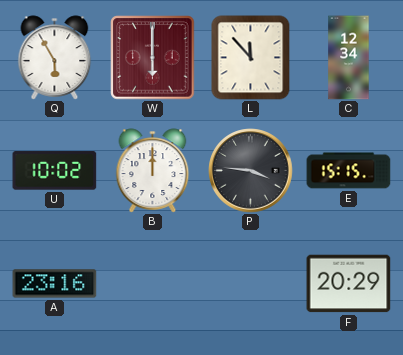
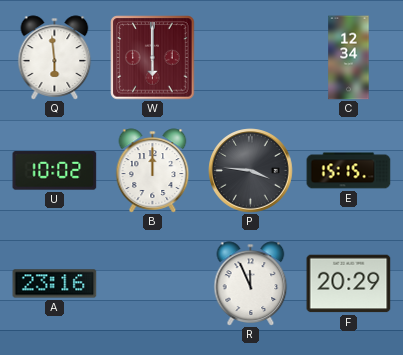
Q: 5:55 -> 5:59
L: 11:53 -> none
R: none -> 11:56
